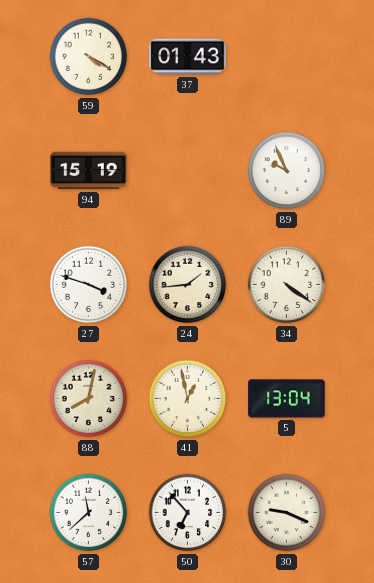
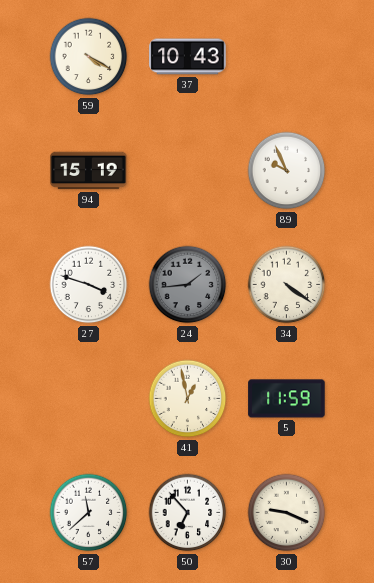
37: 01:43 -> 10:43
24 dial: cream -> grey
88: 8:02 -> none
5: 13:04 -> 11:59
